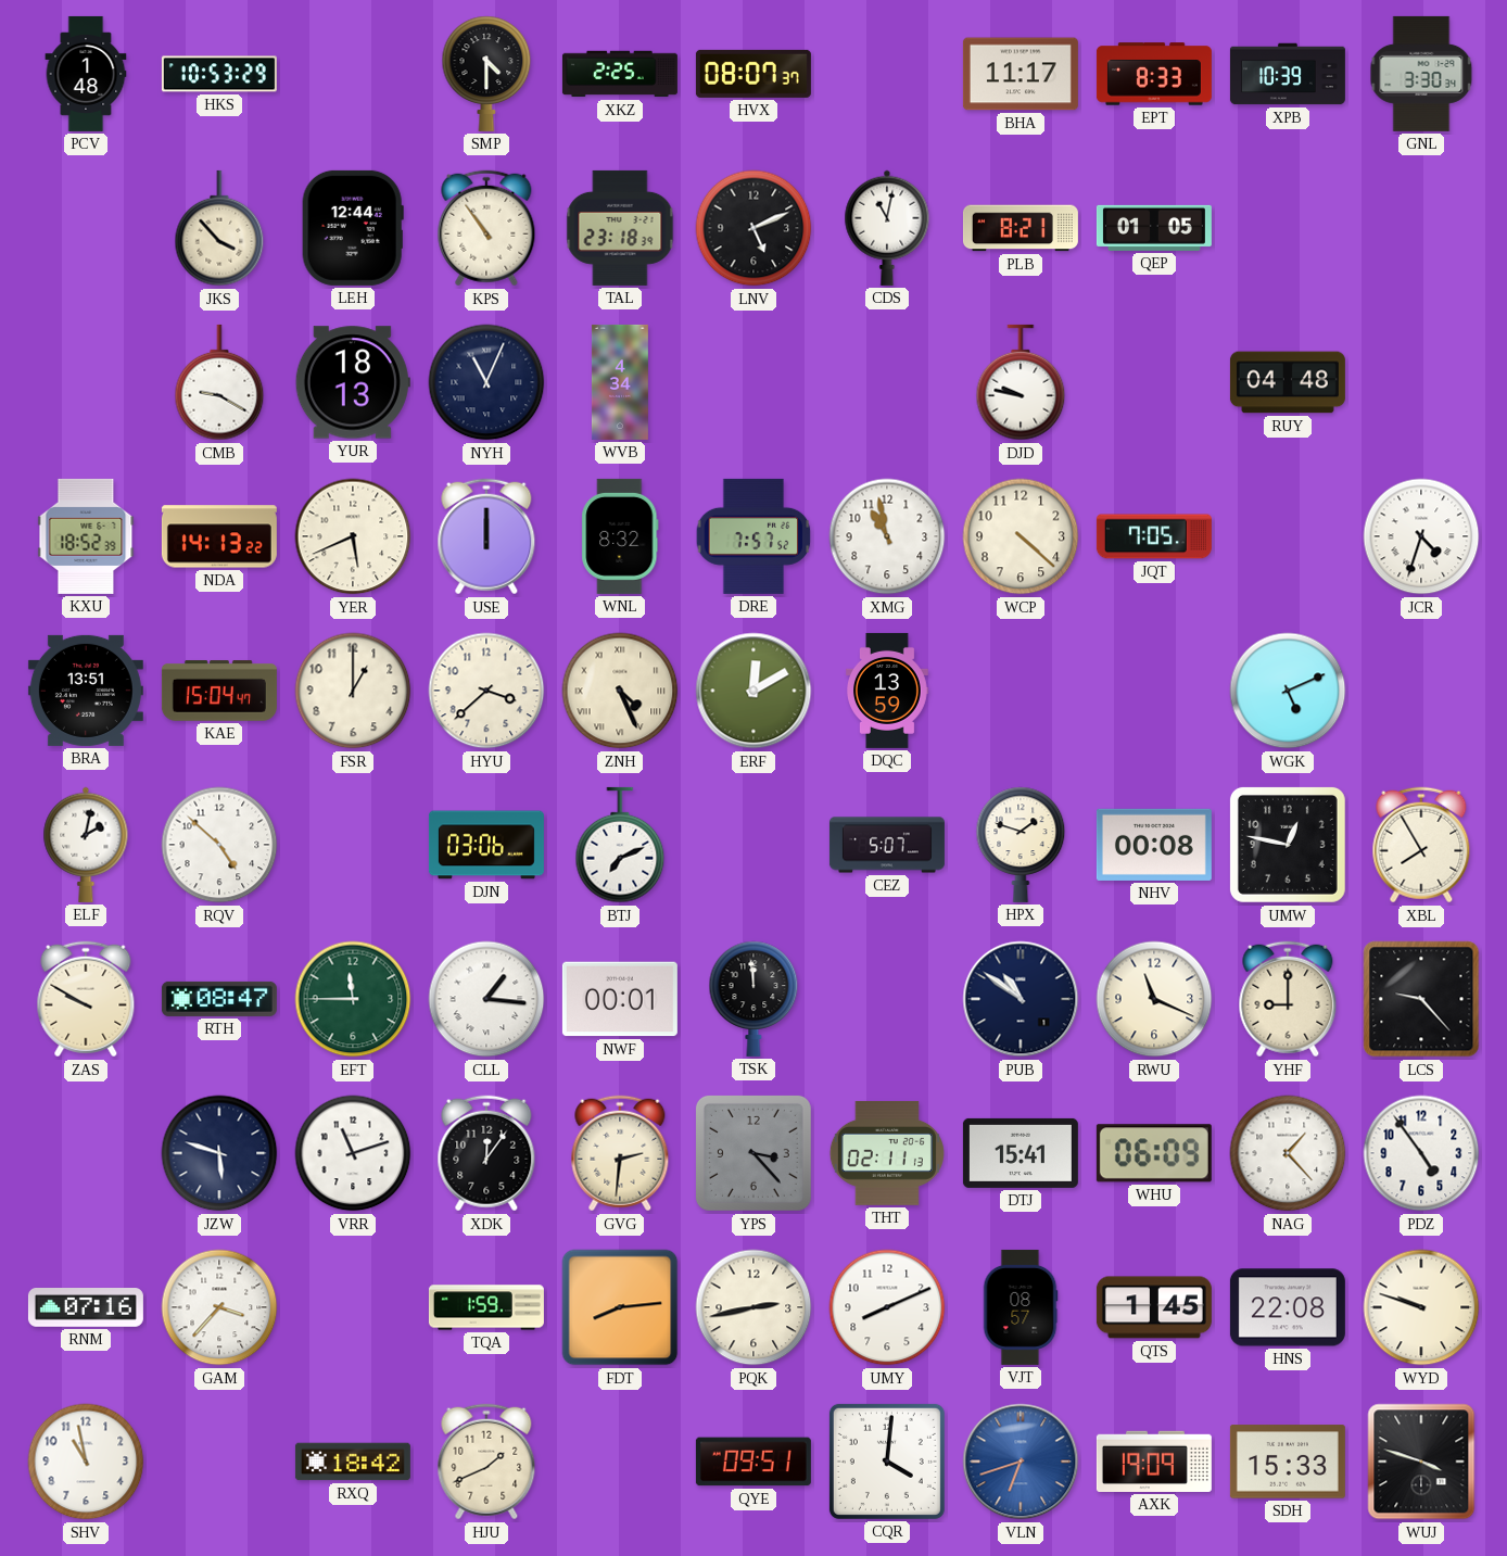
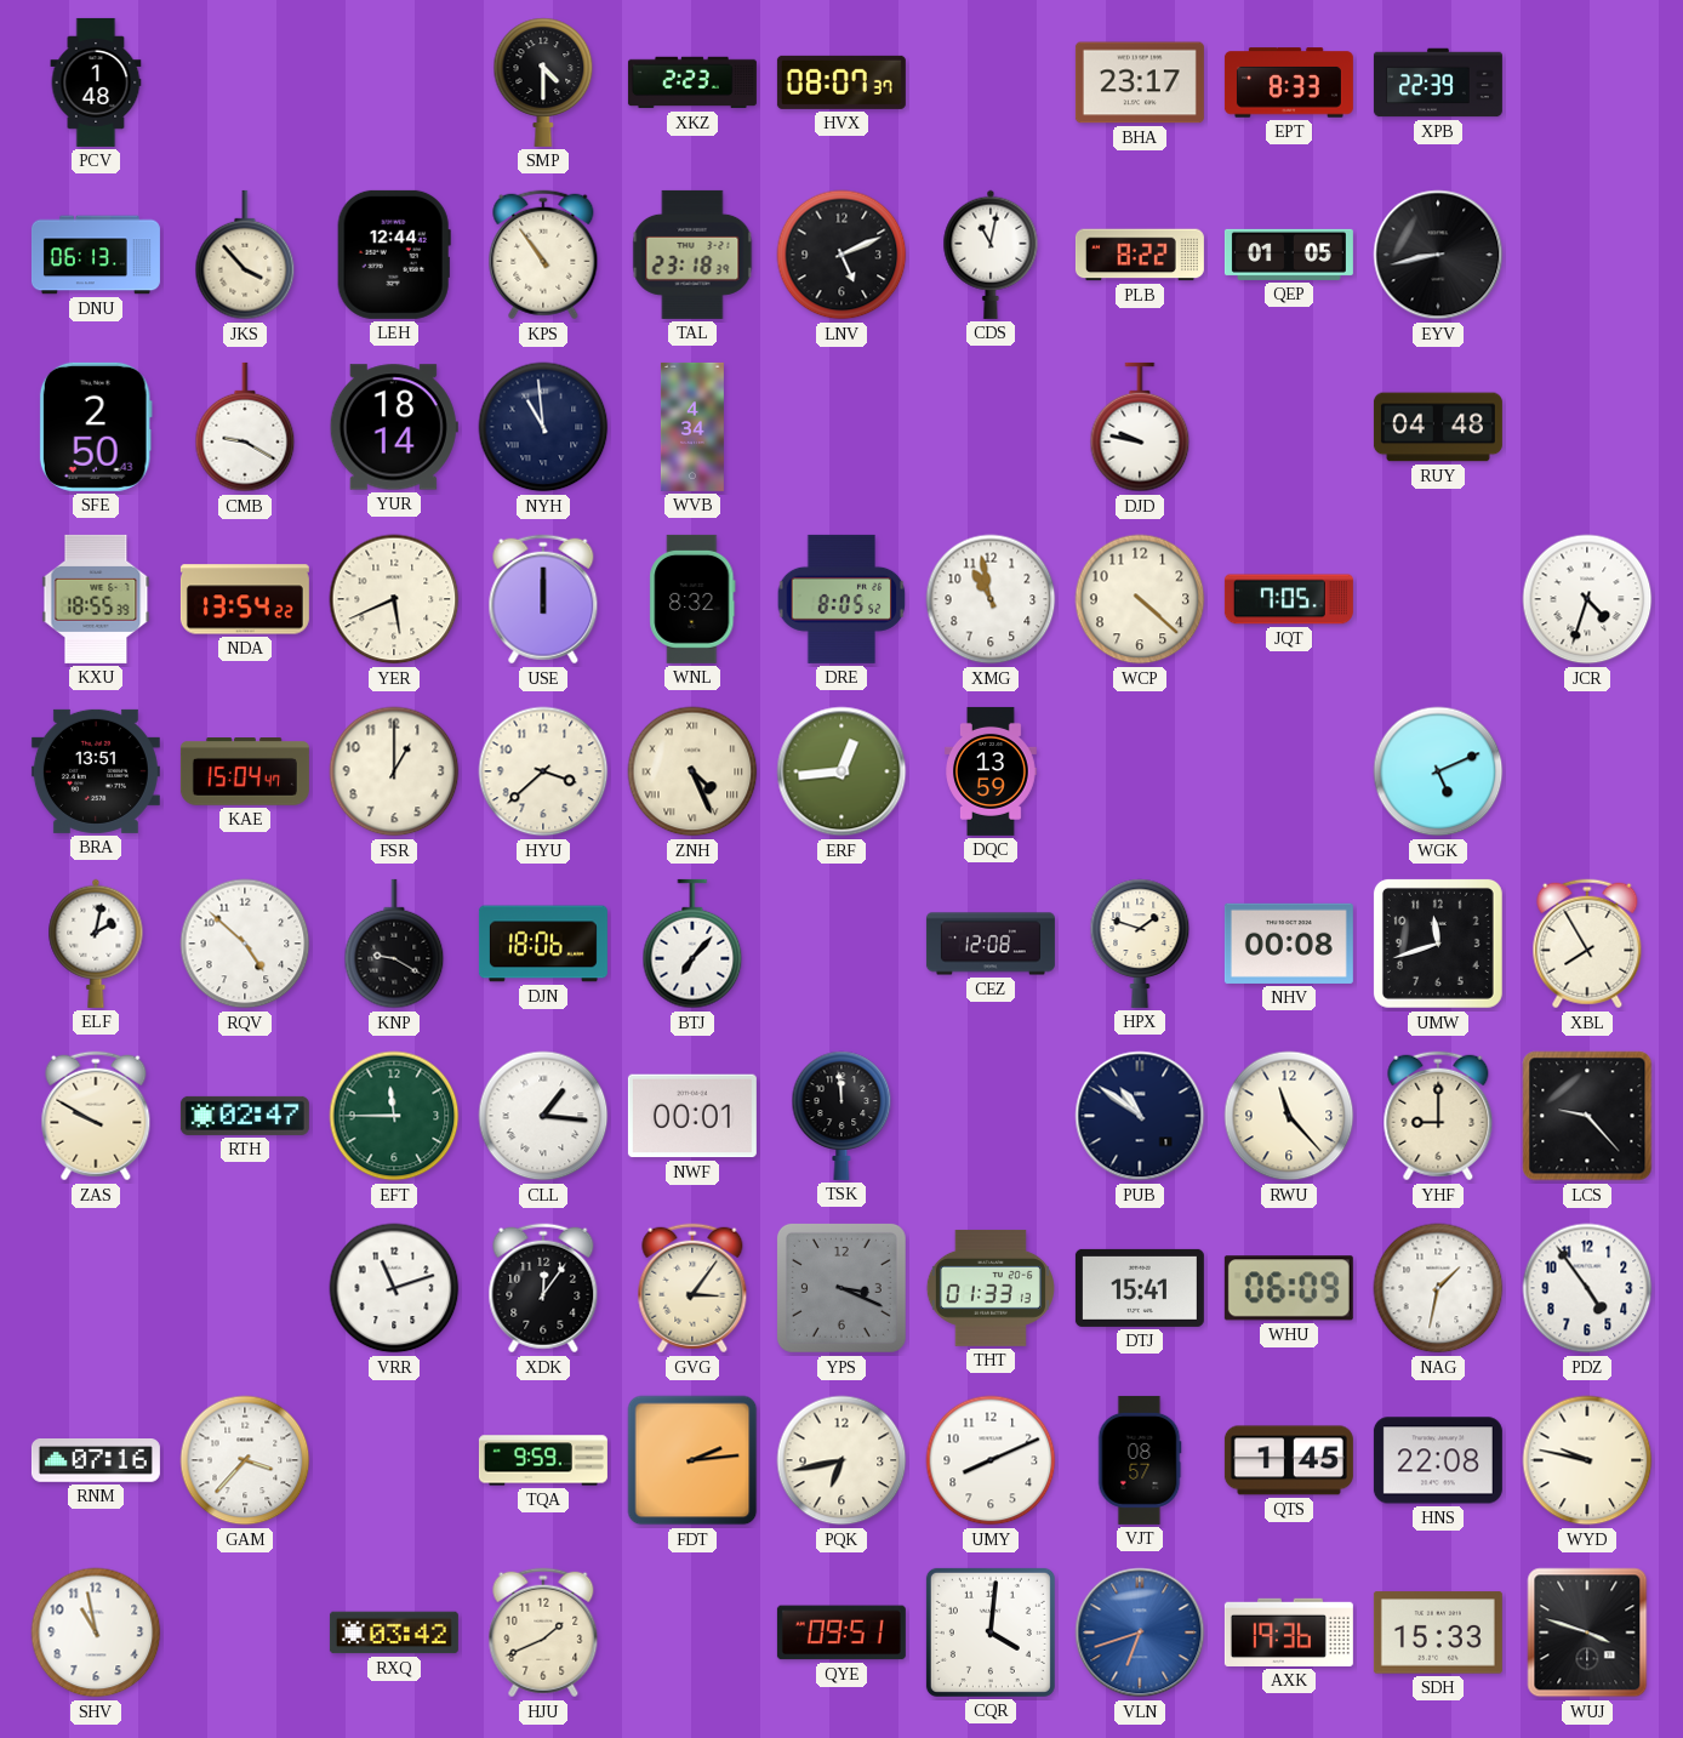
HKS: 10:53 -> none
XKZ: 2:25 -> 2:23
BHA: 11:17 -> 23:17
XPB: 10:39 -> 22:39
GNL: 3:30 -> none
DNU: none -> 06:13
PLB: 8:21 -> 8:22
EYV: none -> 8:43
SFE: none -> 2:50
YUR: 18:13 -> 18:14
NYH: 11:04 -> 10:59
KXU: 18:52 -> 18:55
NDA: 14:13 -> 13:54
DRE: 7:57 -> 8:05
ERF: 12:10 -> 12:44
KNP: none -> 9:20
DJN: 03:06 -> 18:06
BTJ: 7:11 -> 7:07
CEZ: 5:07 -> 12:08
UMW: 12:47 -> 11:42
RTH: 08:47 -> 02:47
RWU: 11:19 -> 11:23
JZW: 5:48 -> none
GVG: 2:31 -> 3:06
YPS: 3:23 -> 3:19
THT: 02:11 -> 01:33
NAG: 1:23 -> 1:32
TQA: 1:59 -> 9:59
FDT: 8:14 -> 2:14
PQK: 2:43 -> 6:43
WYD: 9:48 -> 9:47
RXQ: 18:42 -> 03:42
AXK: 19:09 -> 19:36
